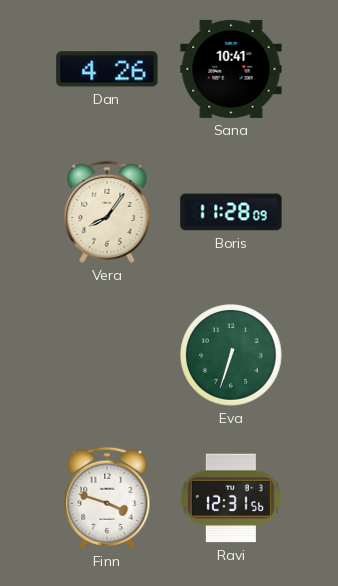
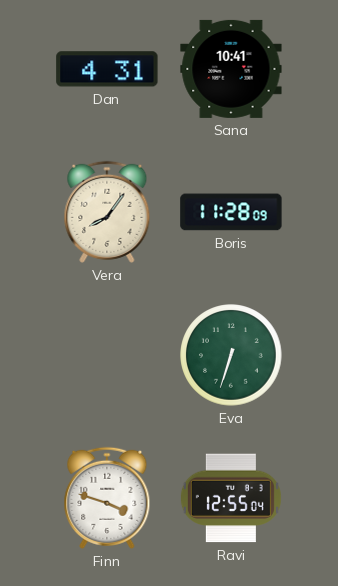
Dan: 4:26 -> 4:31
Ravi: 12:31 -> 12:55
